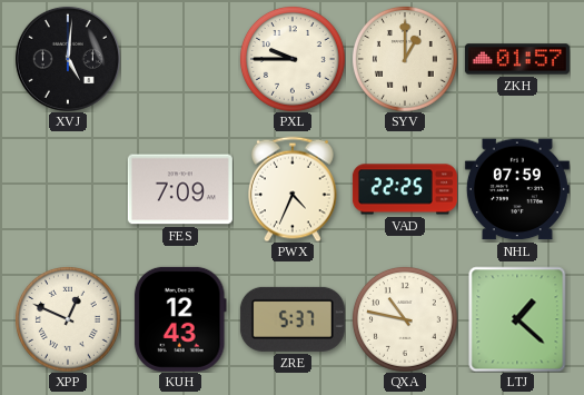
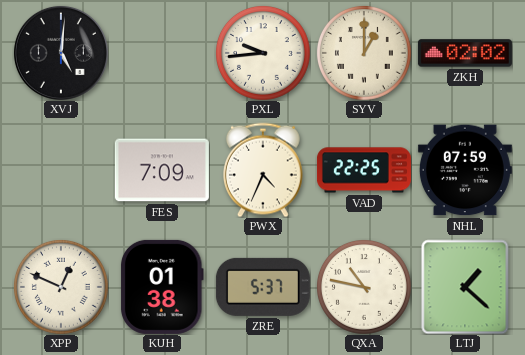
PXL: 9:45 -> 9:44
ZKH: 01:57 -> 02:02
KUH: 12:43 -> 01:38
